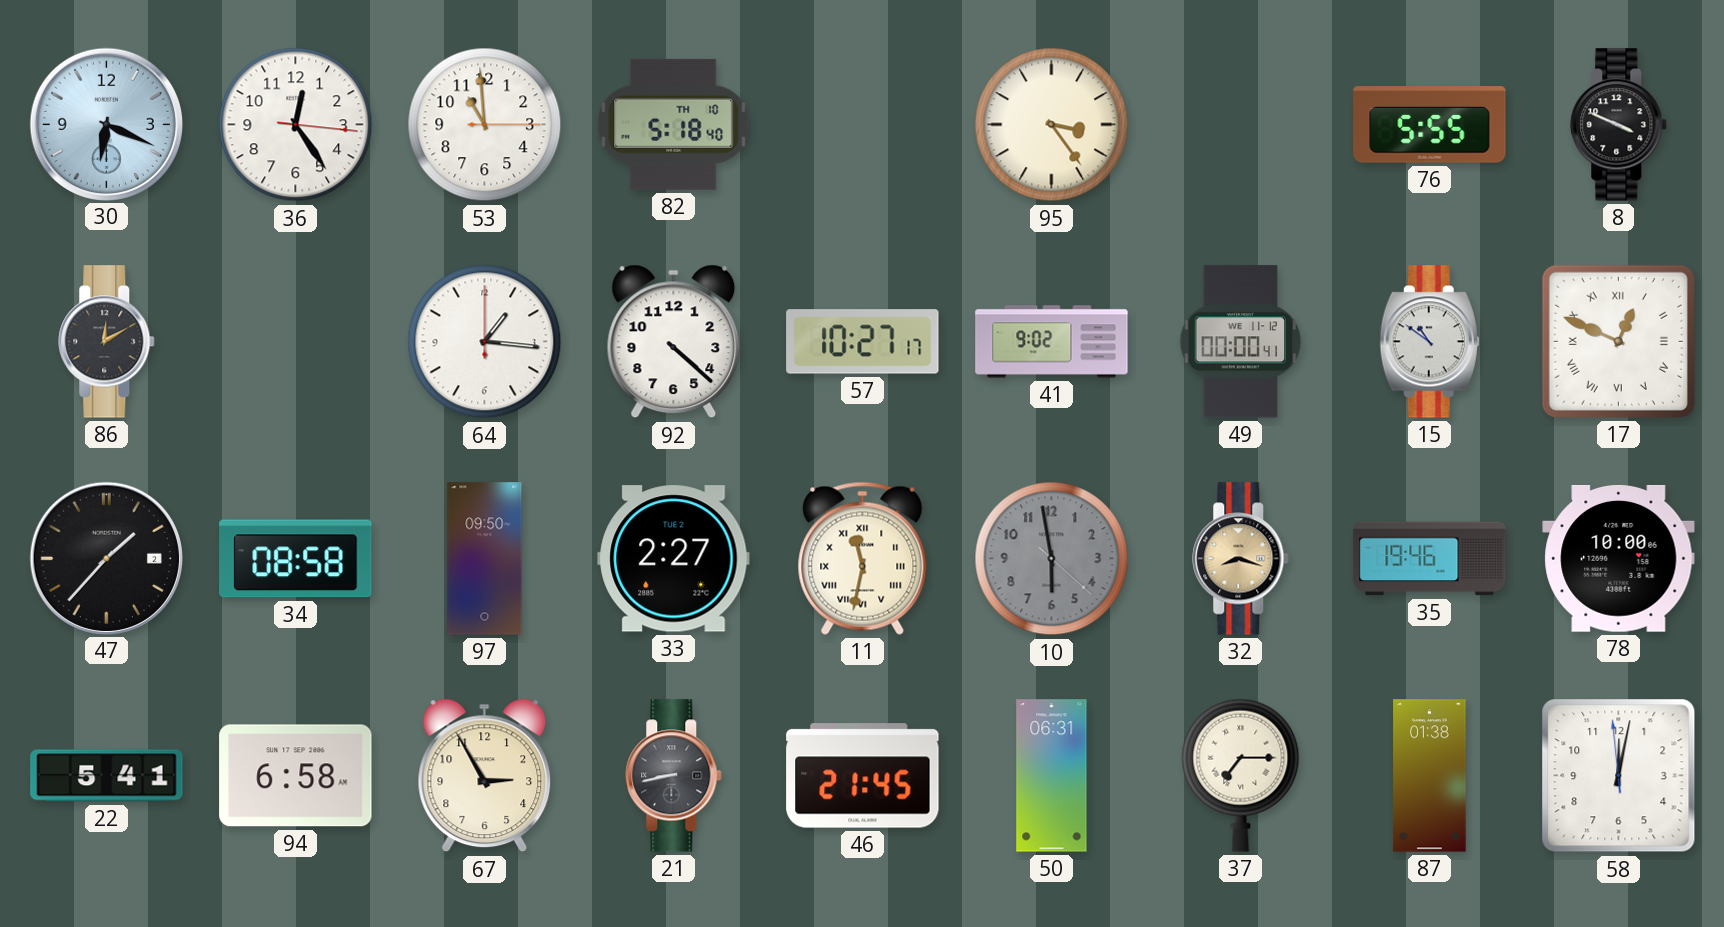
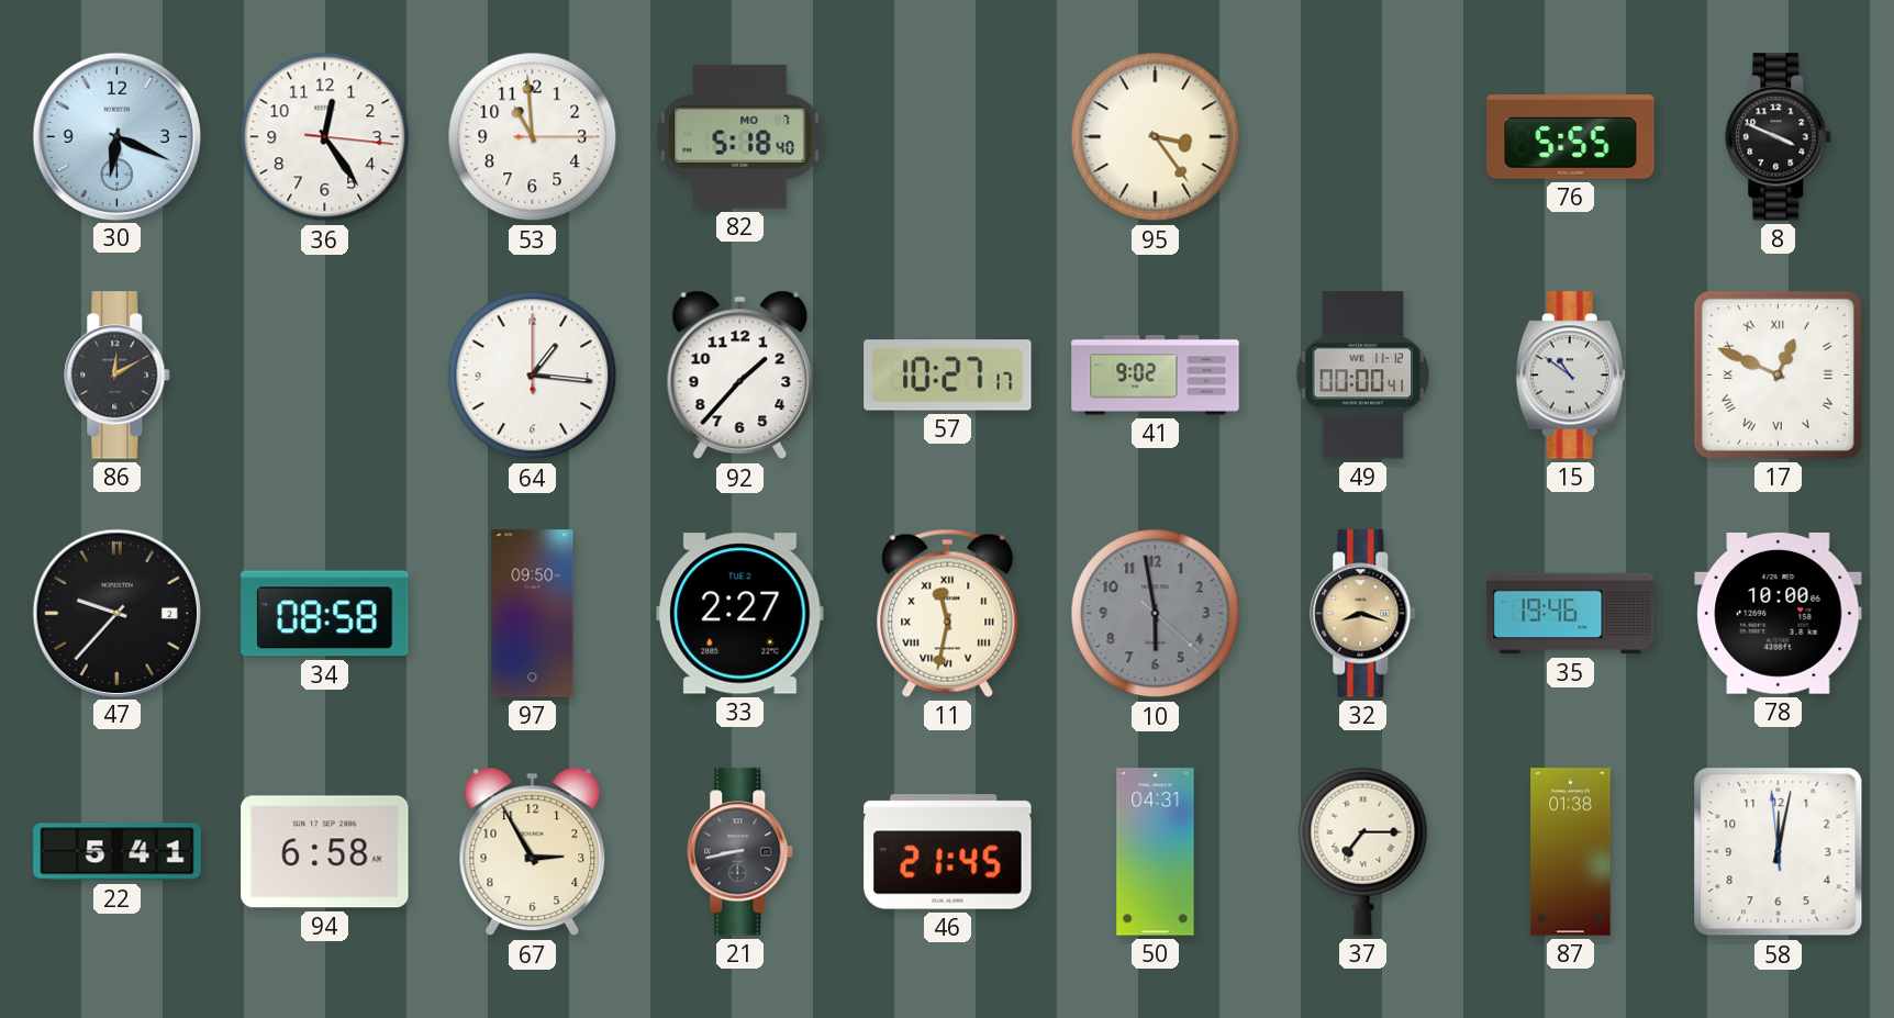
82 date: TH 10 -> MO 7
92: 4:22 -> 1:37
47: 1:37 -> 9:37
50: 06:31 -> 04:31
